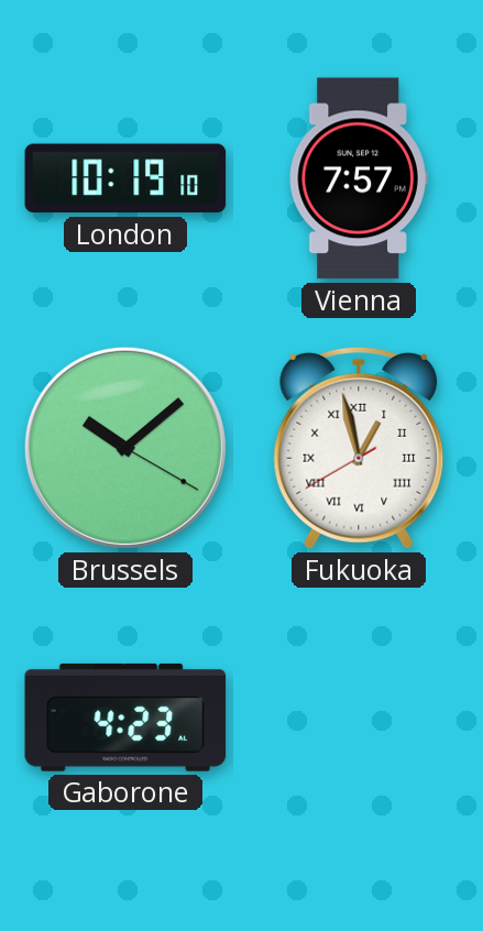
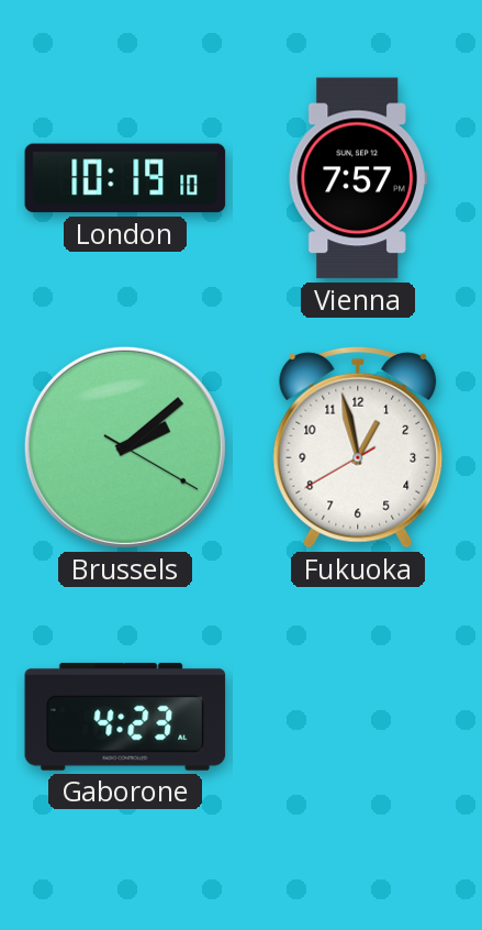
Brussels: 10:08 -> 2:08
Fukuoka numerals: Roman -> Arabic
